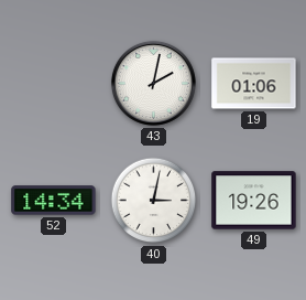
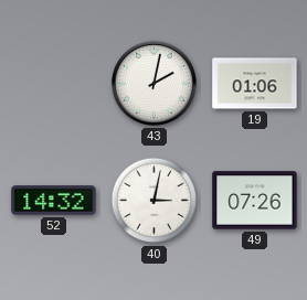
52: 14:34 -> 14:32
49: 19:26 -> 07:26
